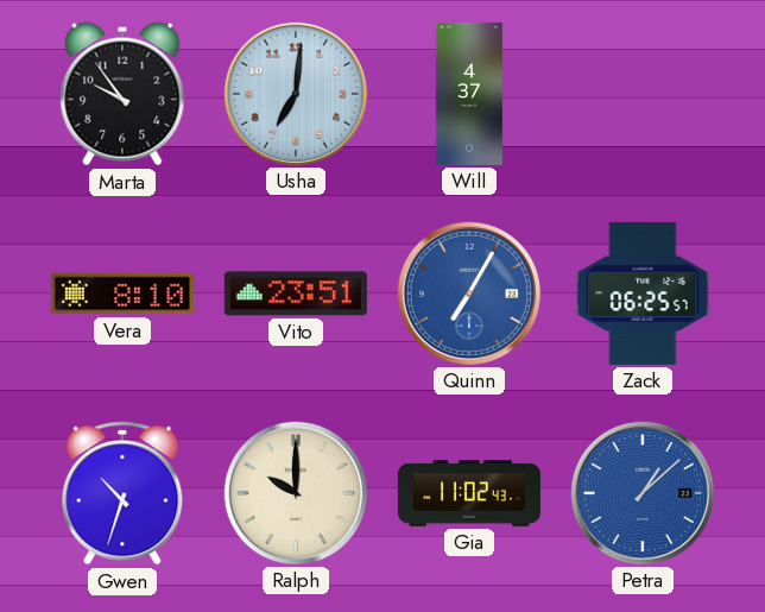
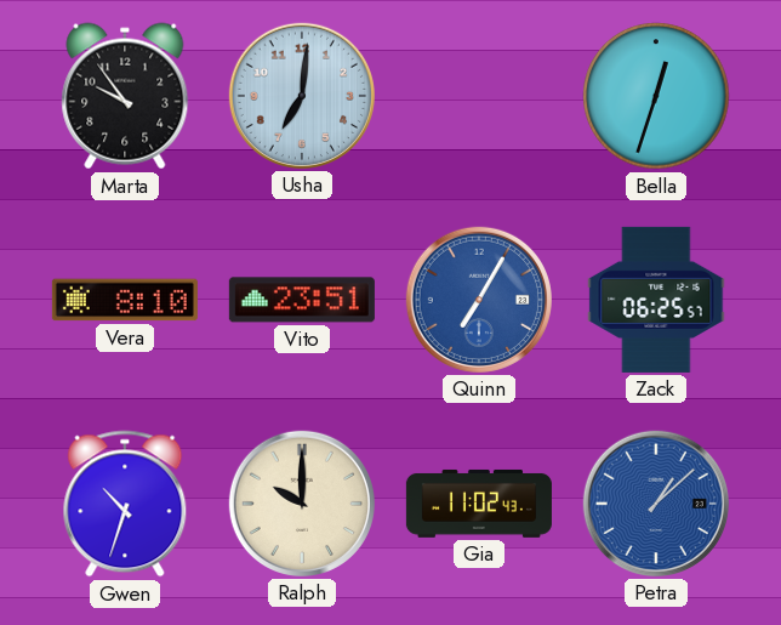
Will: 4:37 -> none
Bella: none -> 12:33
